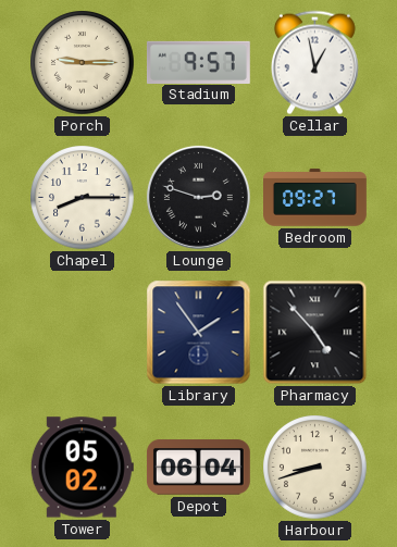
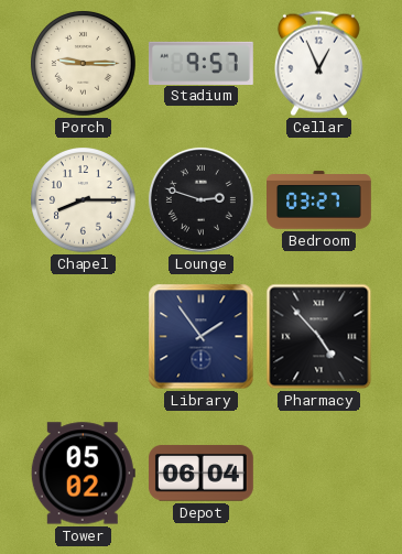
Cellar: 12:58 -> 12:56
Bedroom: 09:27 -> 03:27
Harbour: 8:42 -> none
